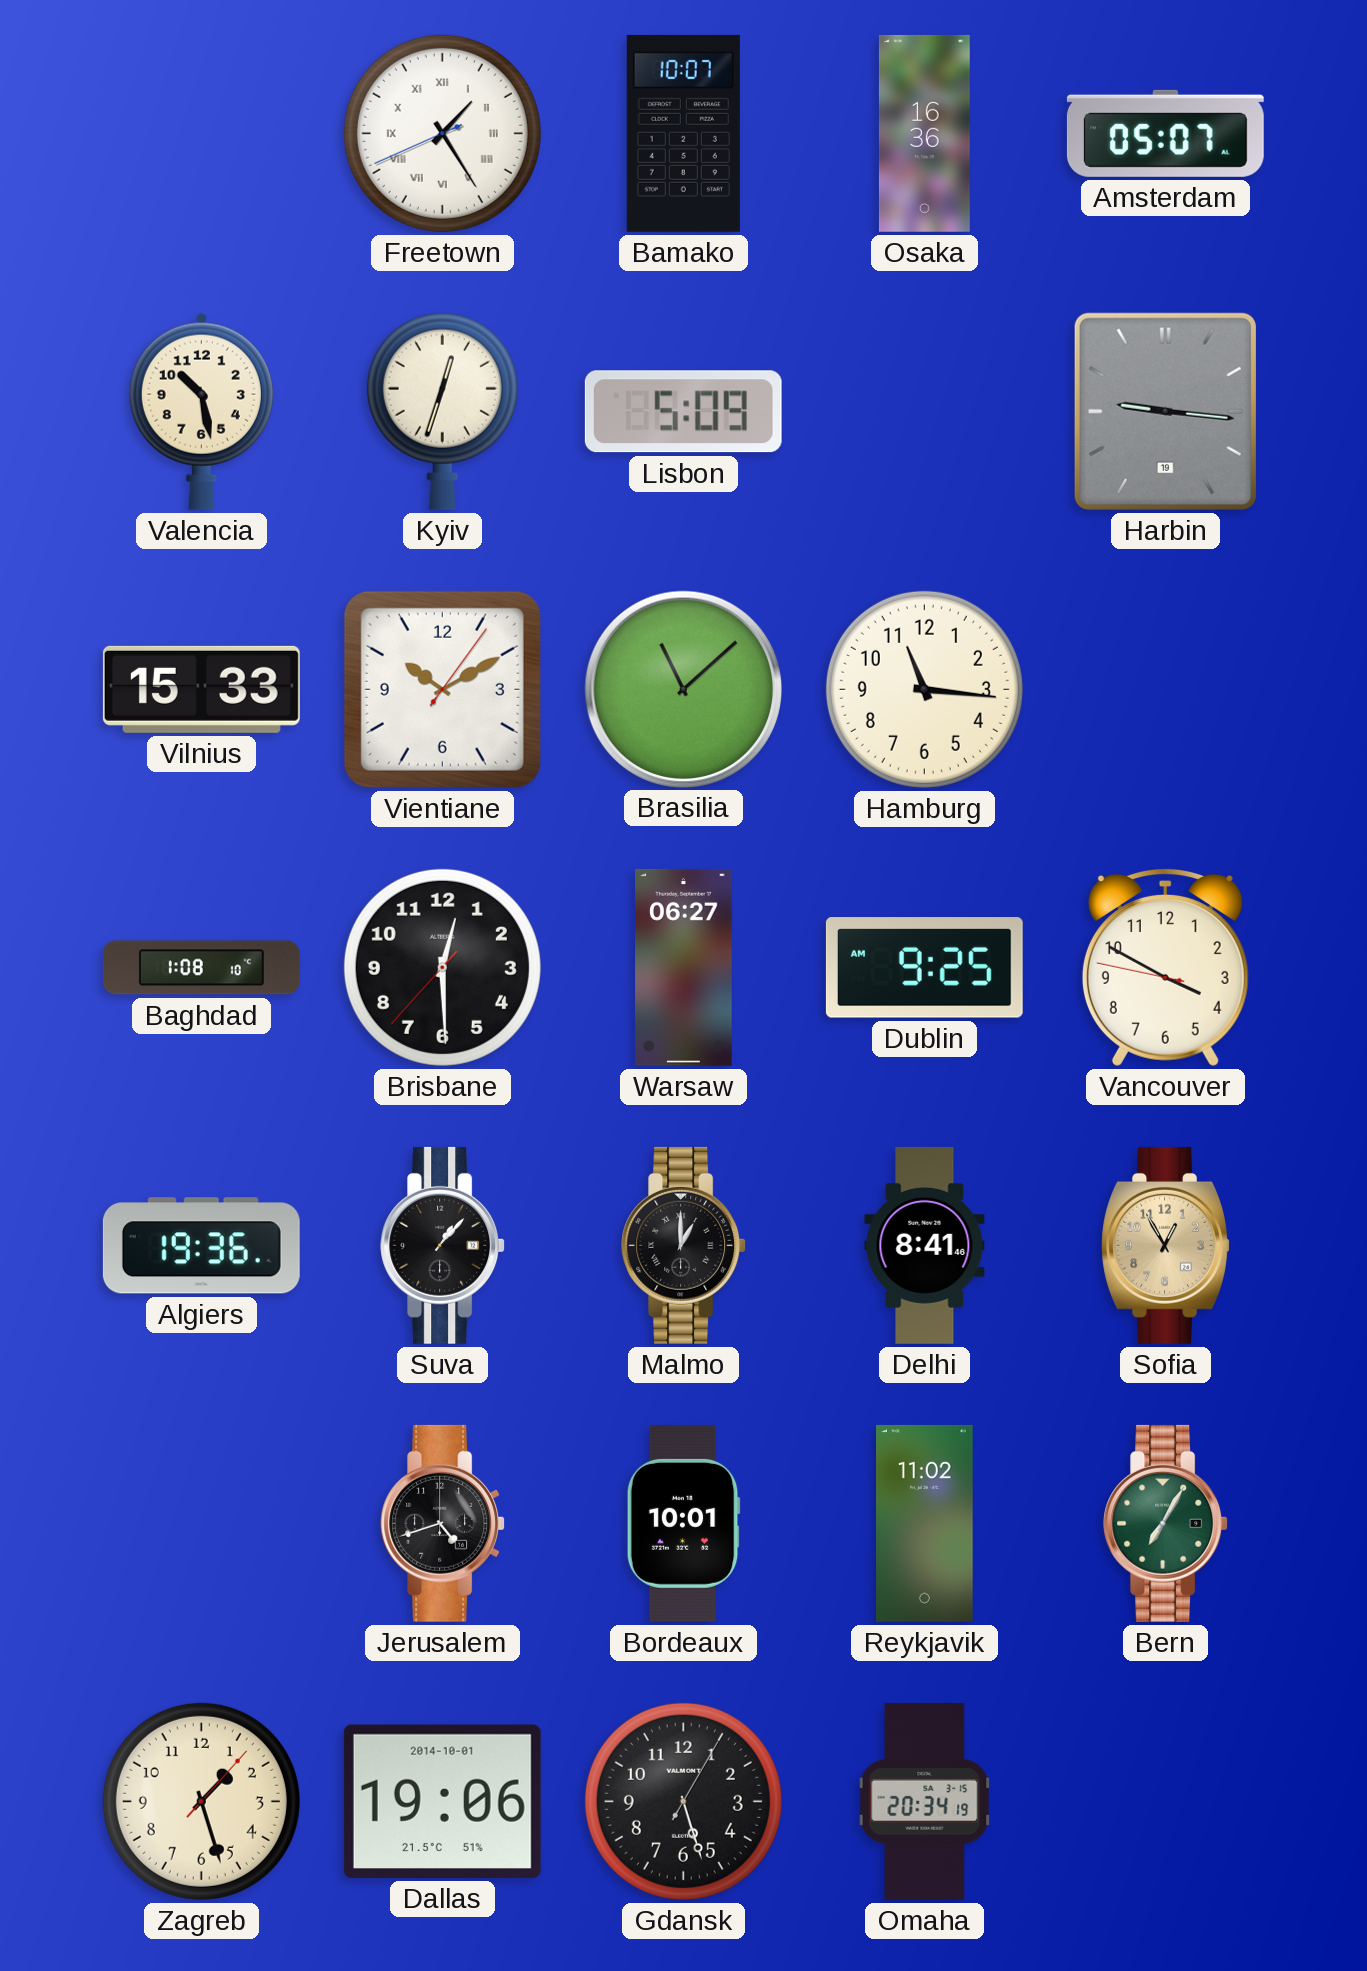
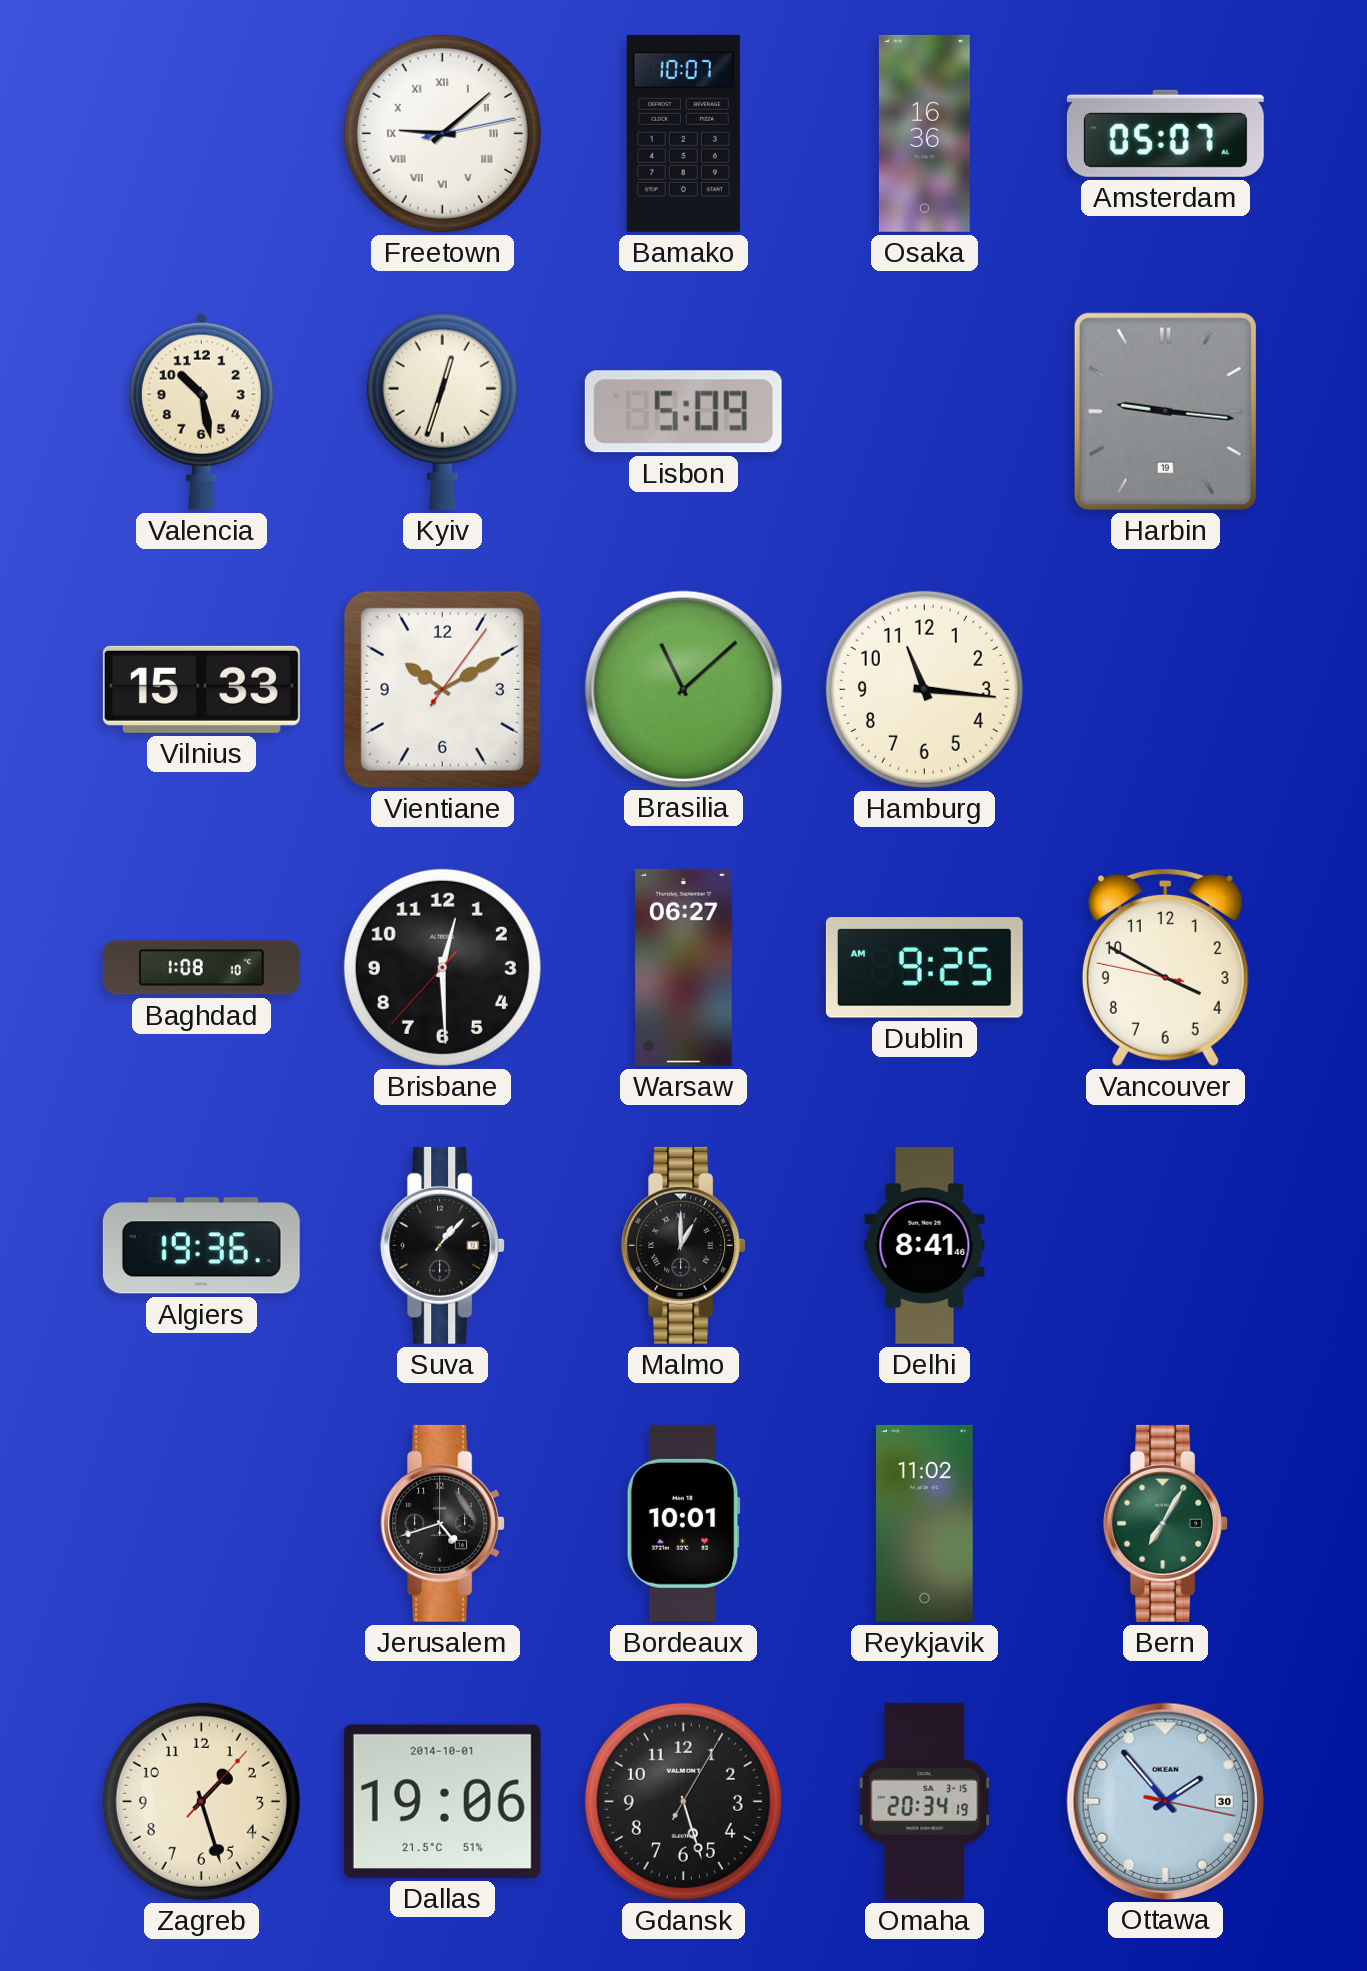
Freetown: 1:24 -> 9:08
Sofia: 12:55 -> none
Ottawa: none -> 1:53
